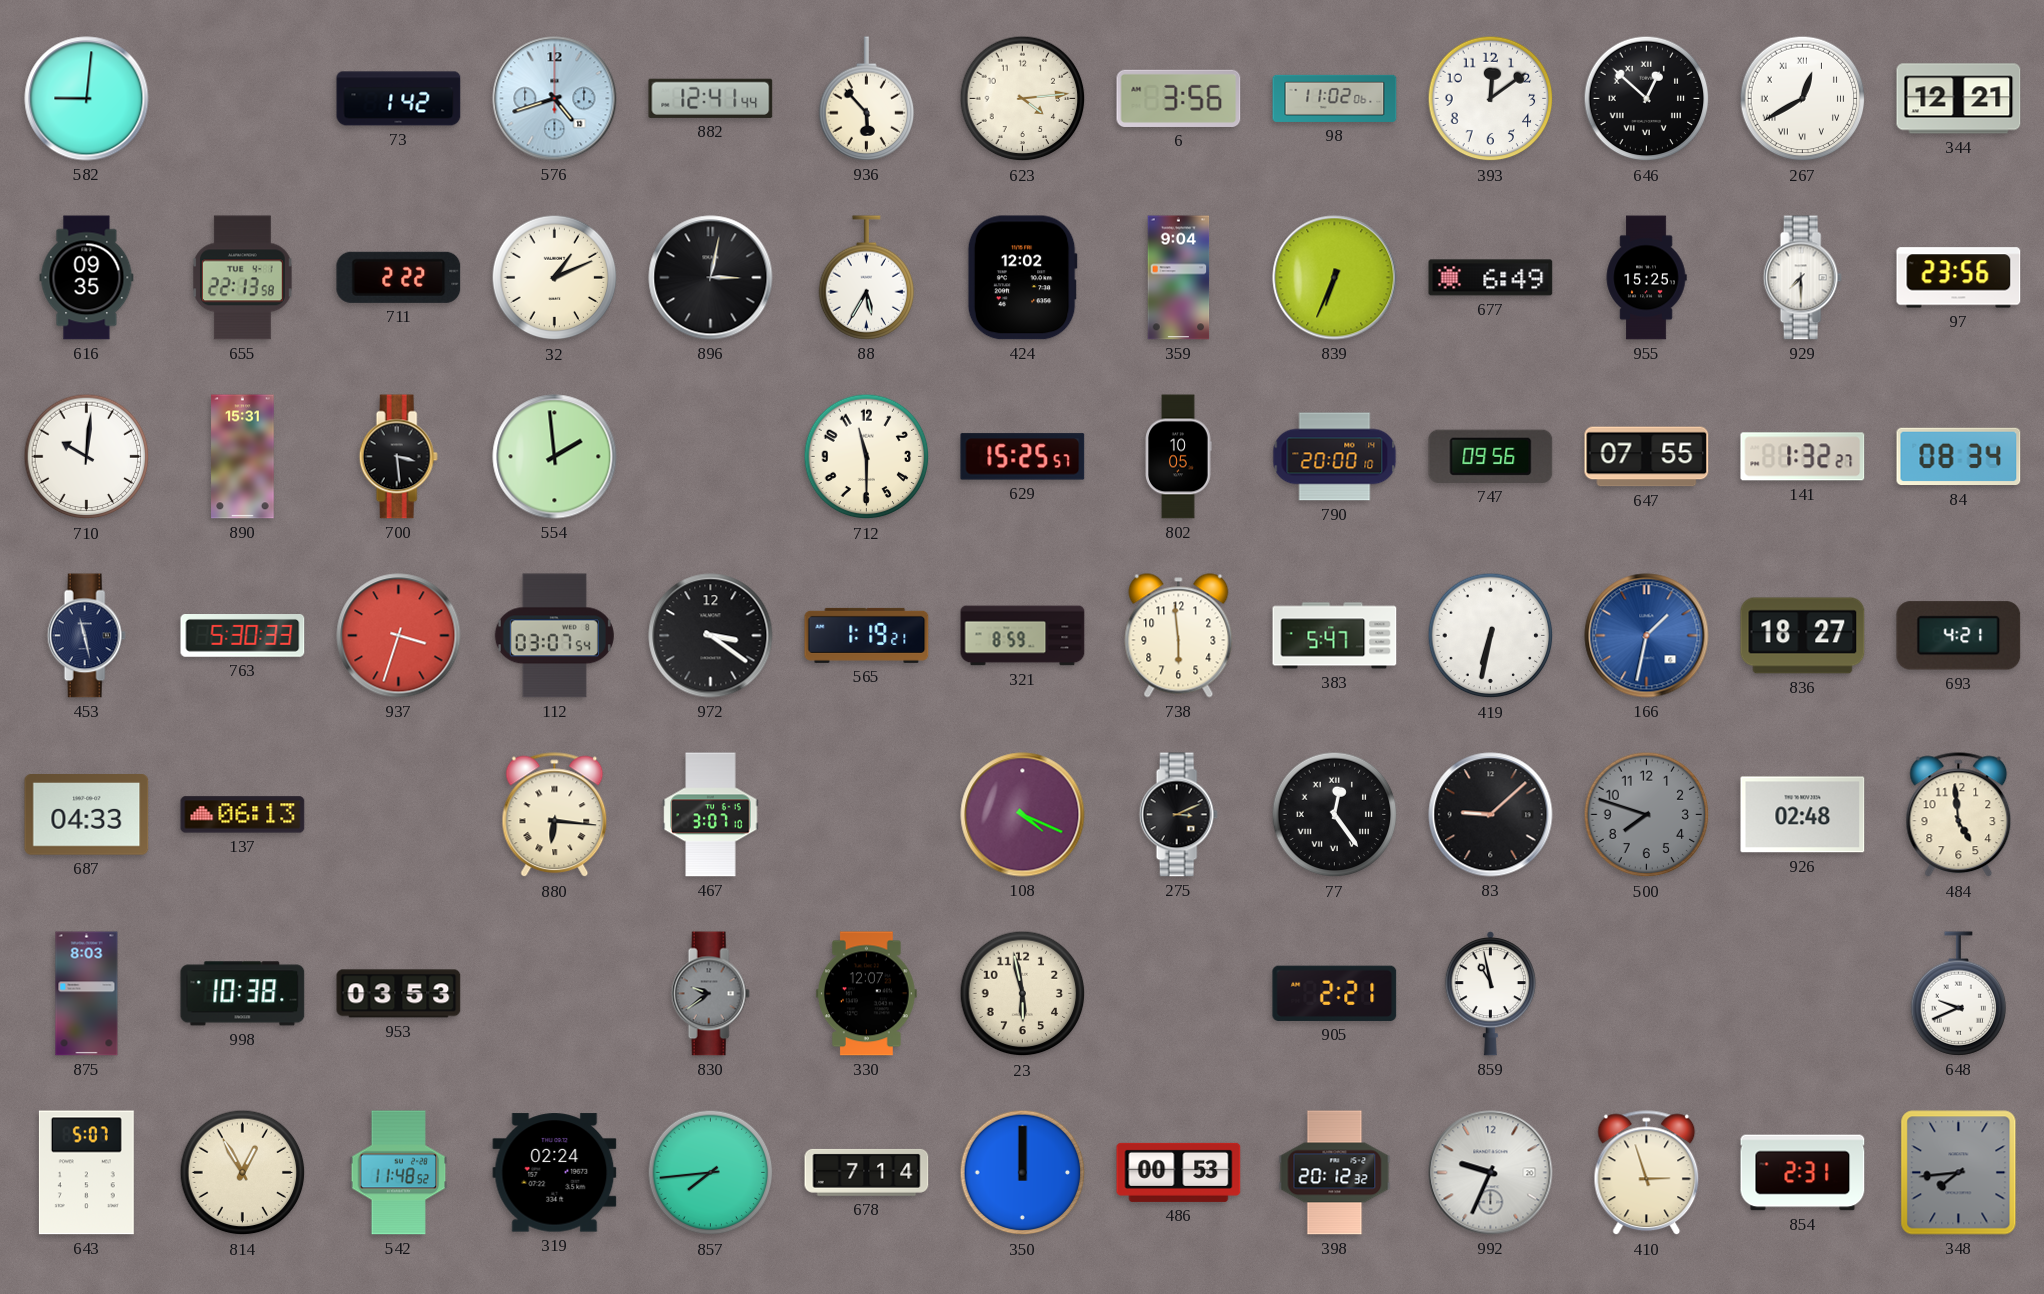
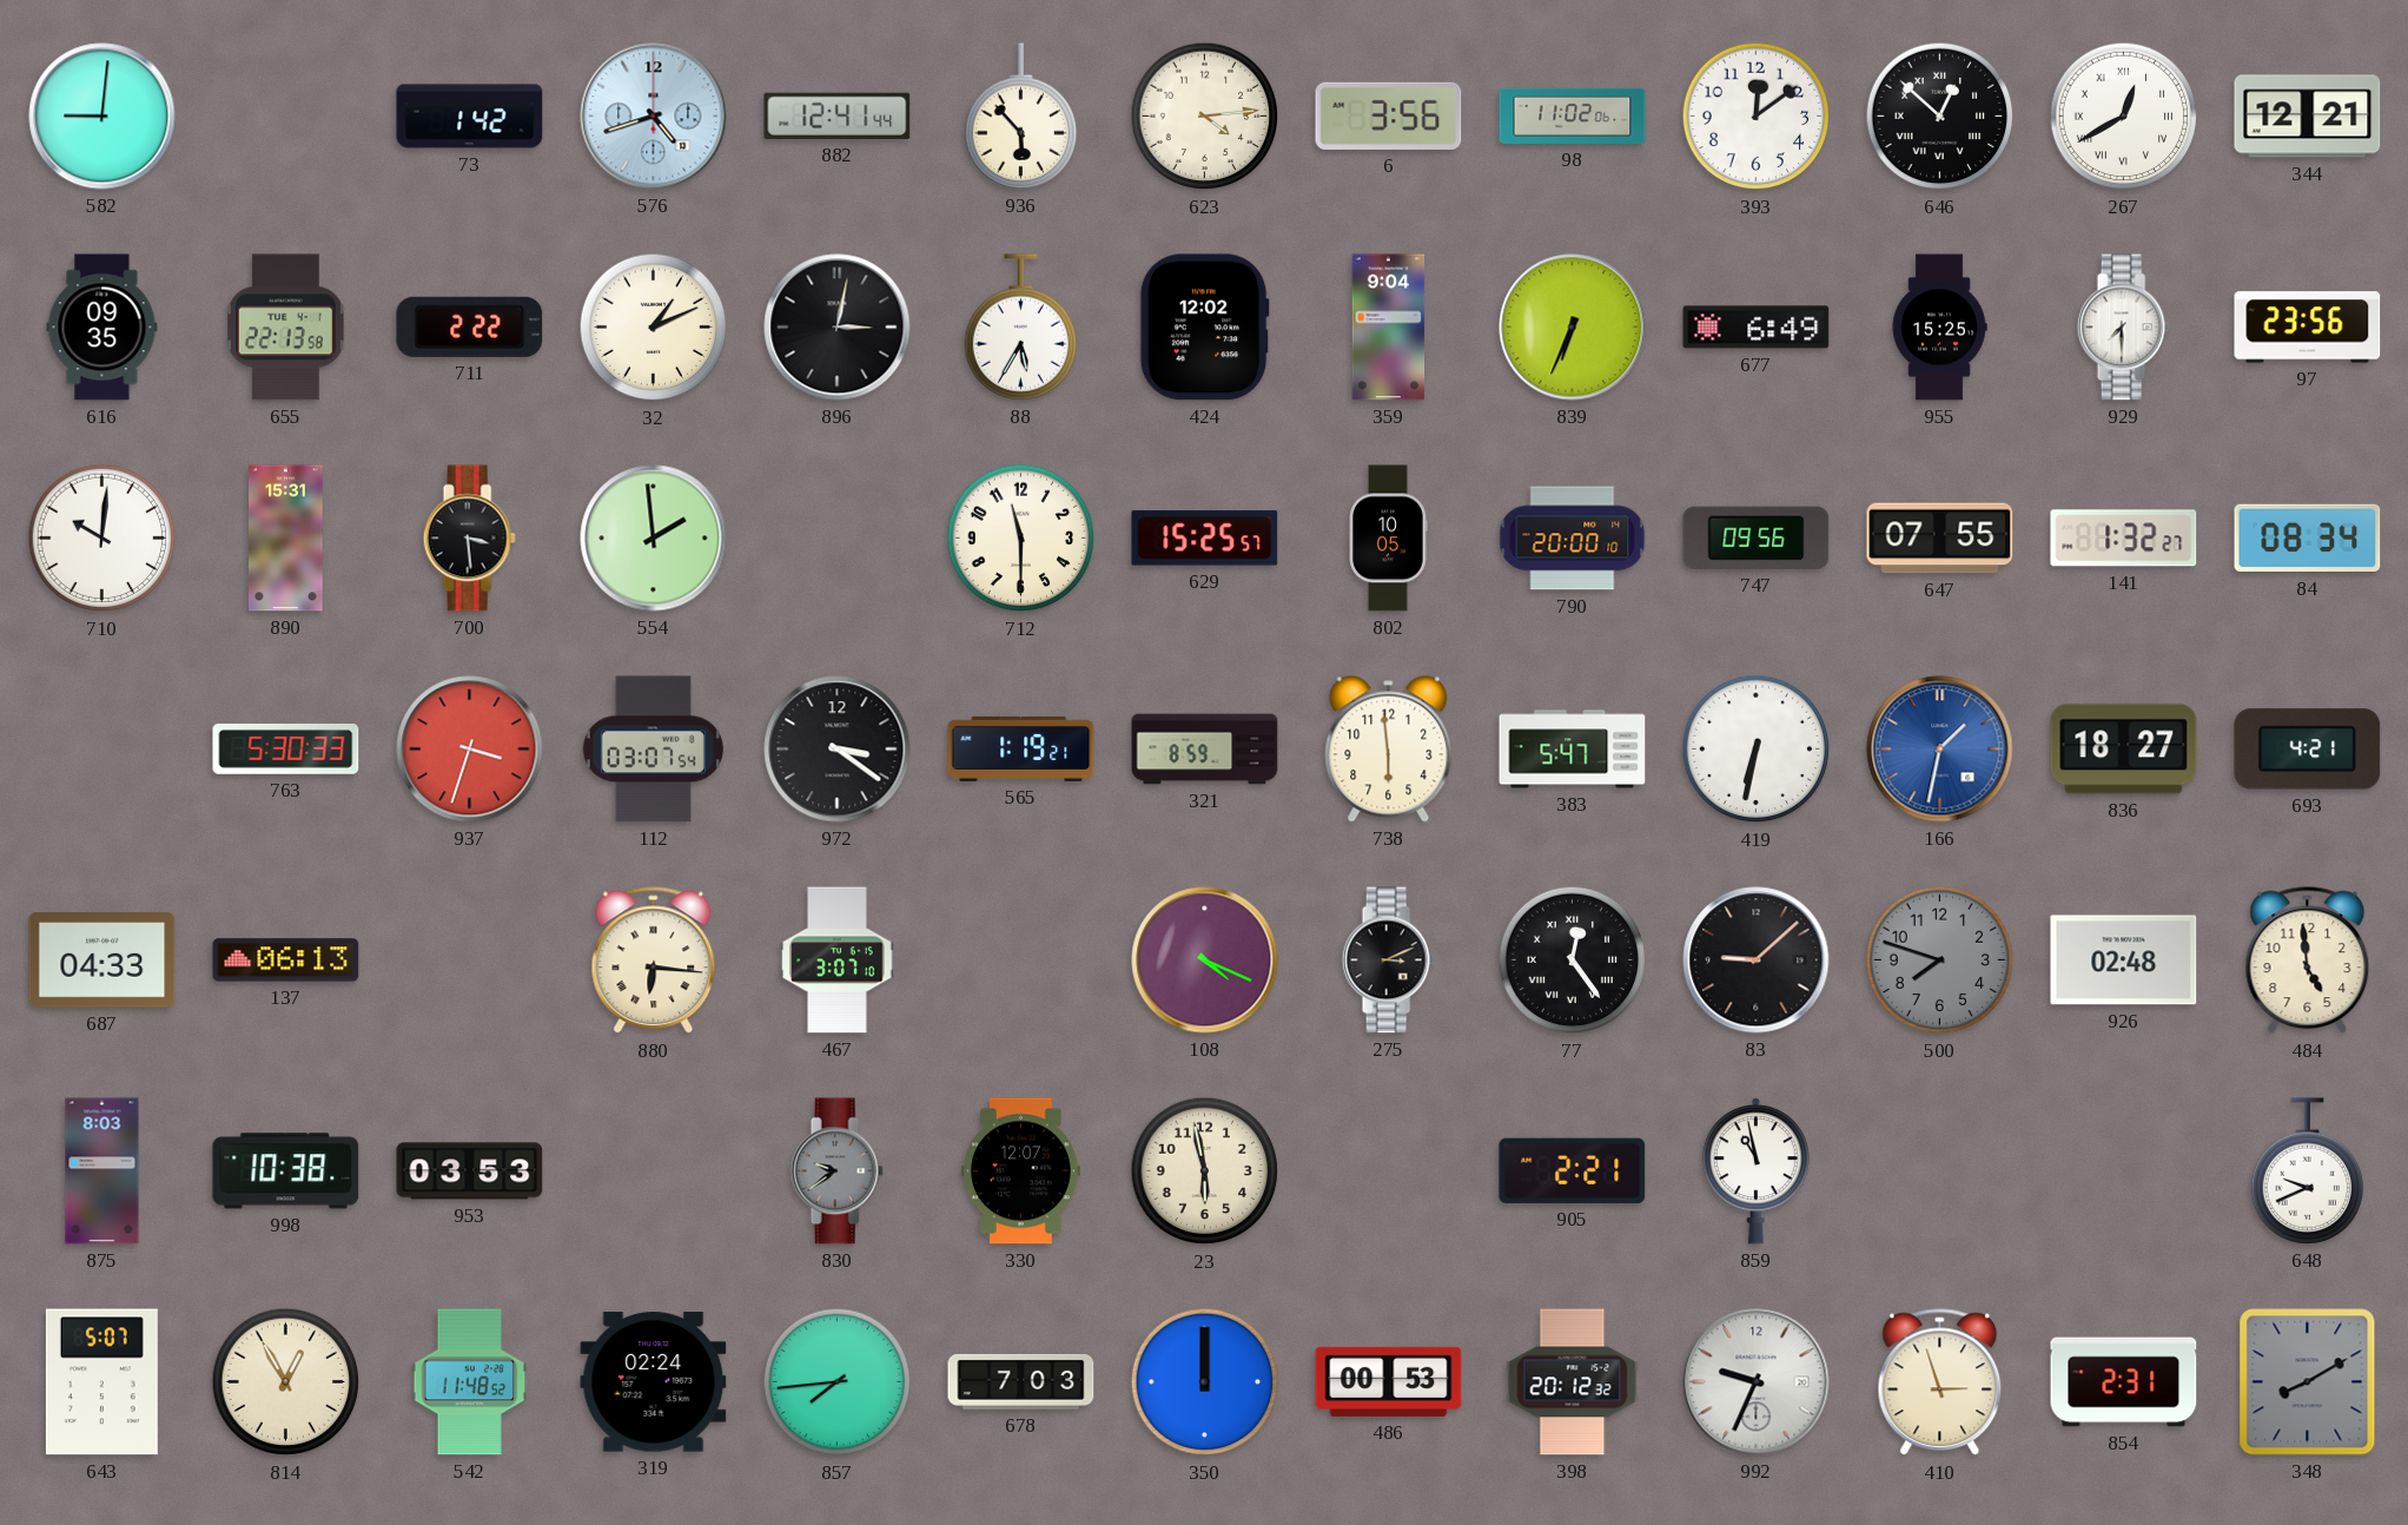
453: 11:28 -> none
678: 7:14 -> 7:03
348: 7:44 -> 8:10
